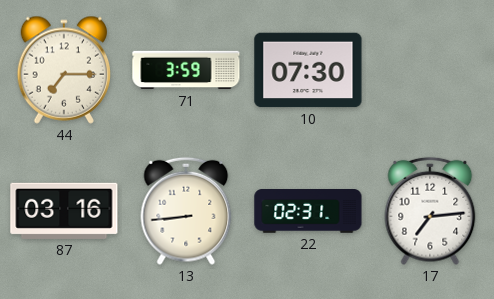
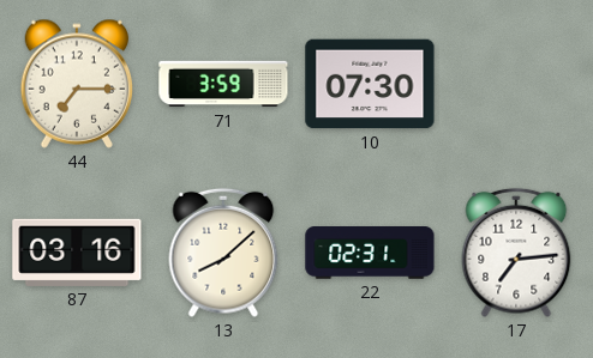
13: 8:44 -> 8:08
